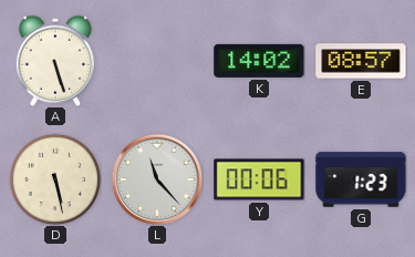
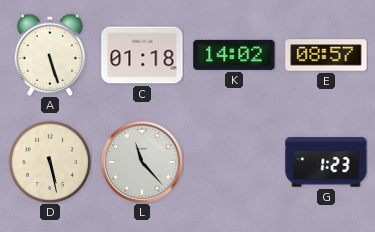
C: none -> 01:18
Y: 00:06 -> none
